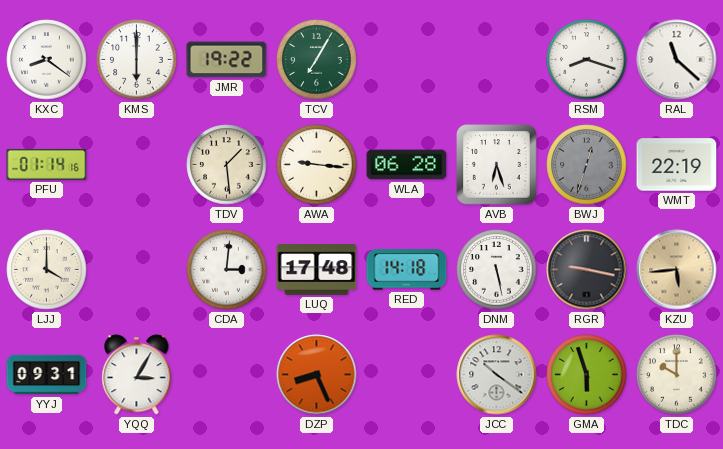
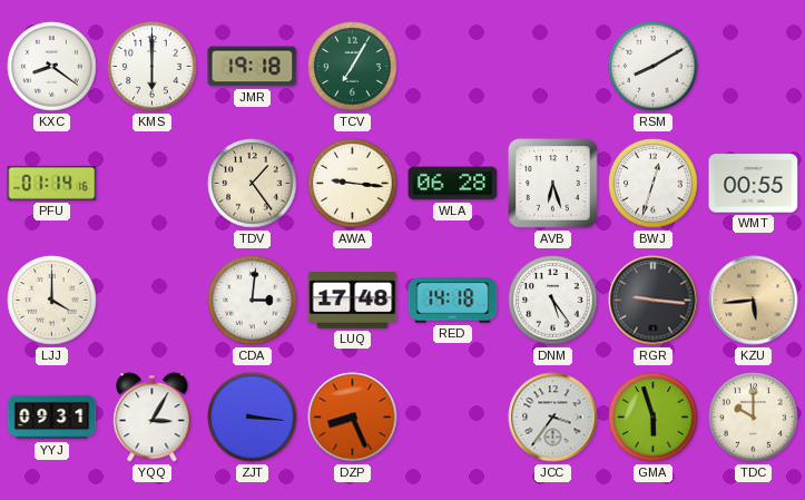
JMR: 19:22 -> 19:18
RSM: 8:18 -> 8:10
RAL: 11:22 -> none
TDV: 1:29 -> 1:24
BWJ dial: grey -> white
WMT: 22:19 -> 00:55
DNM: 5:28 -> 5:24
RGR: 9:17 -> 9:16
ZJT: none -> 3:16
JCC: 10:21 -> 3:36
